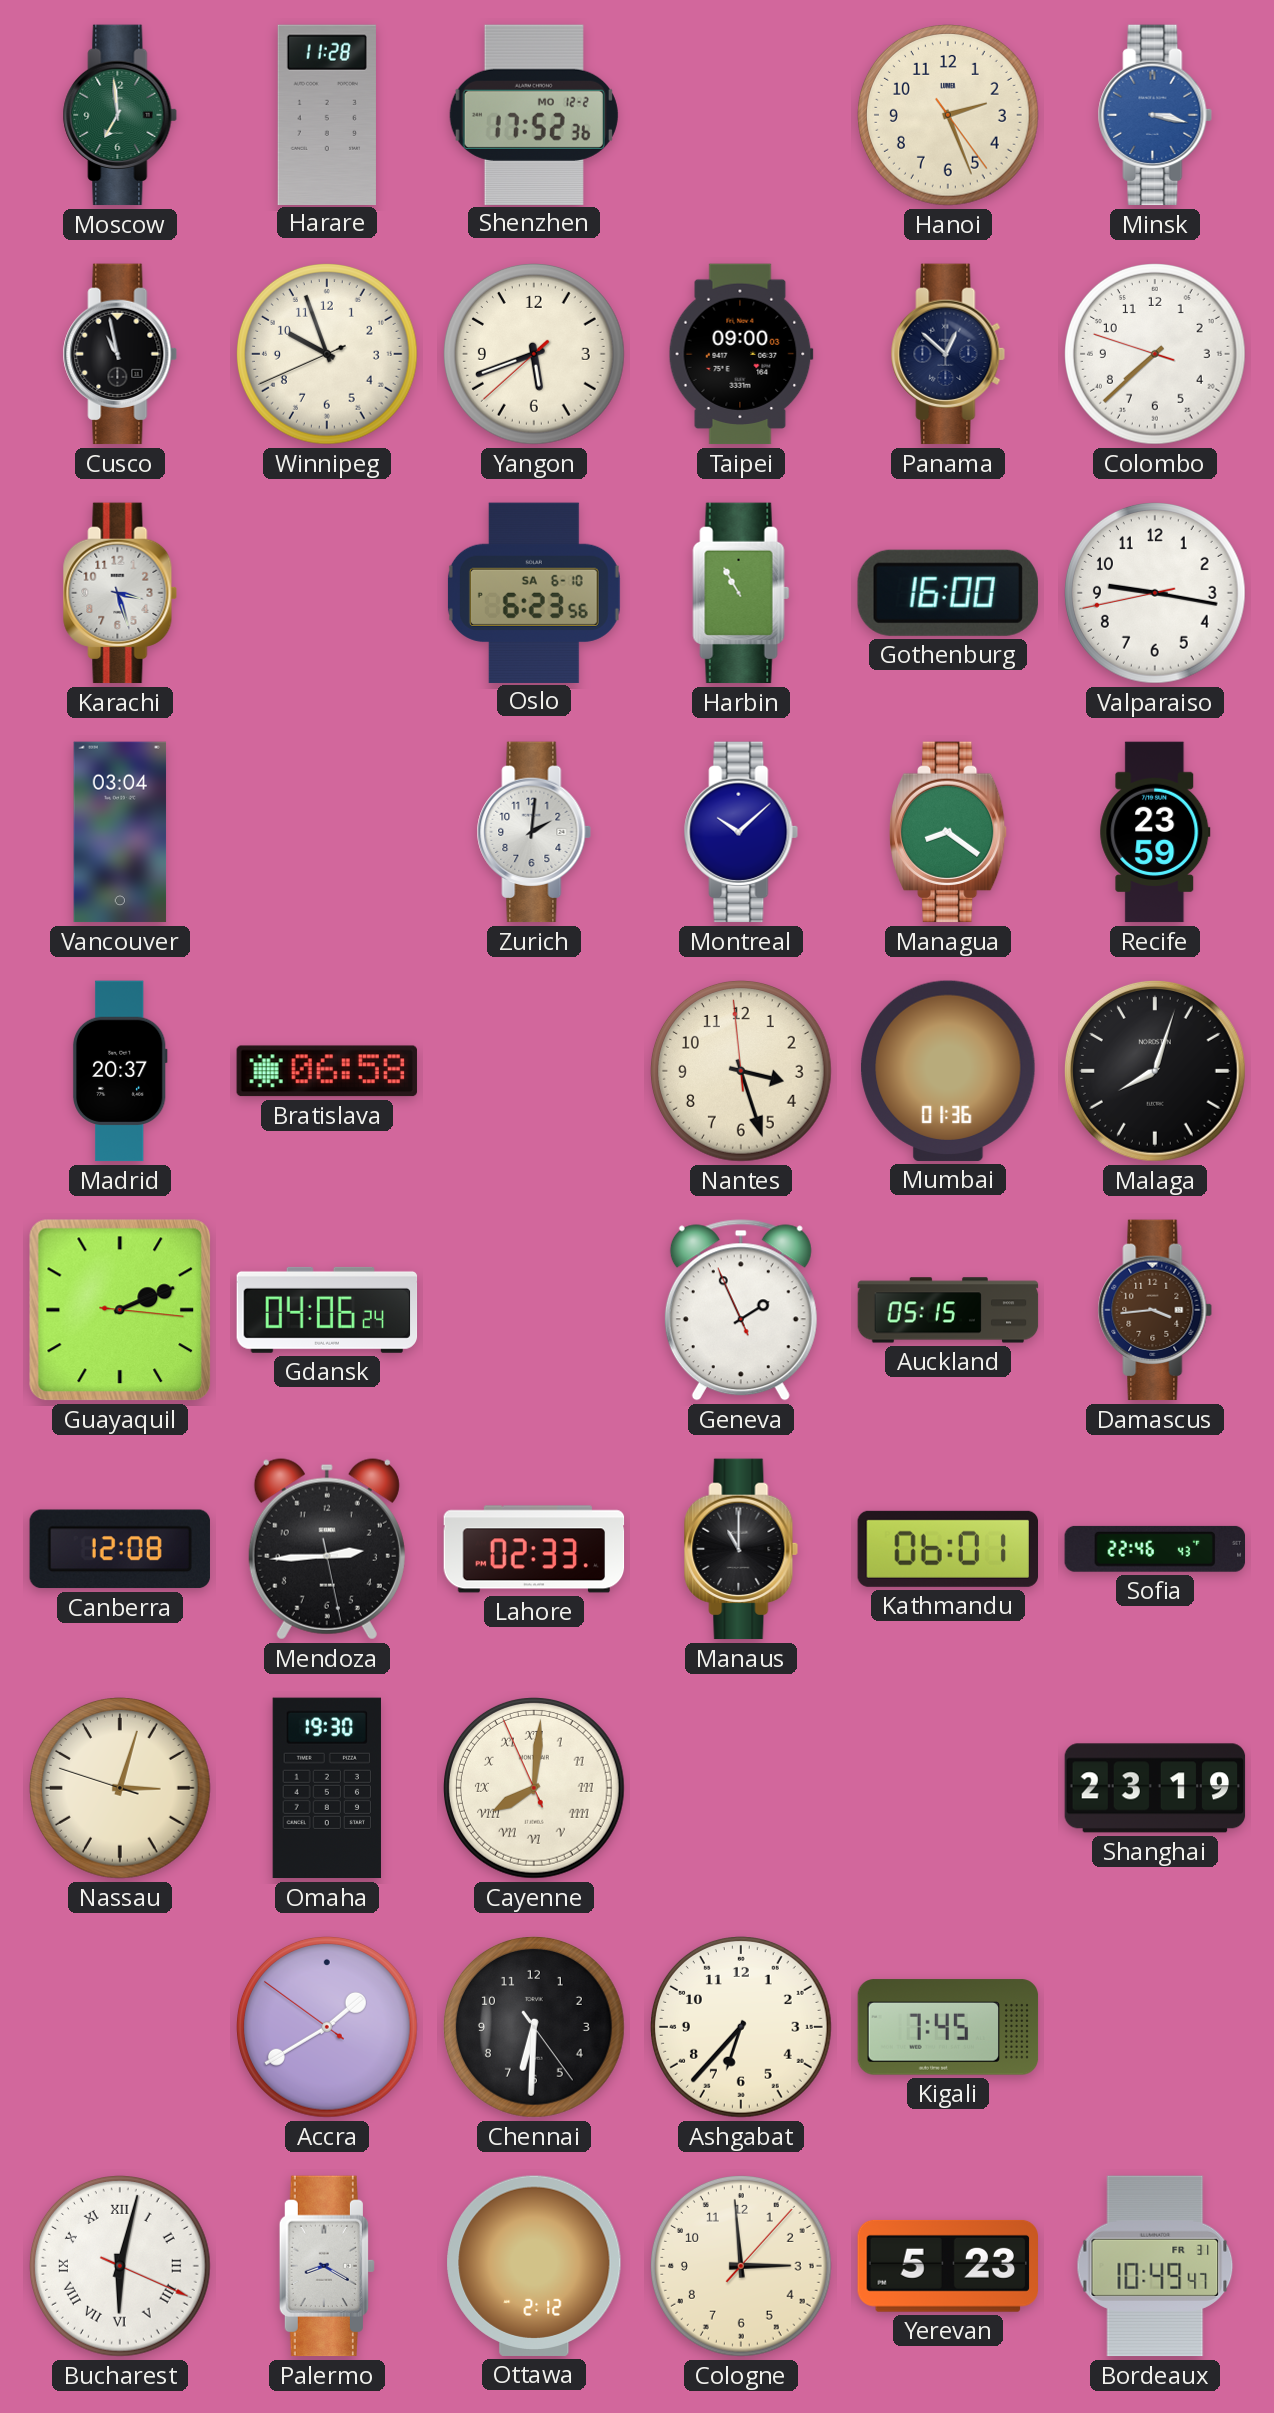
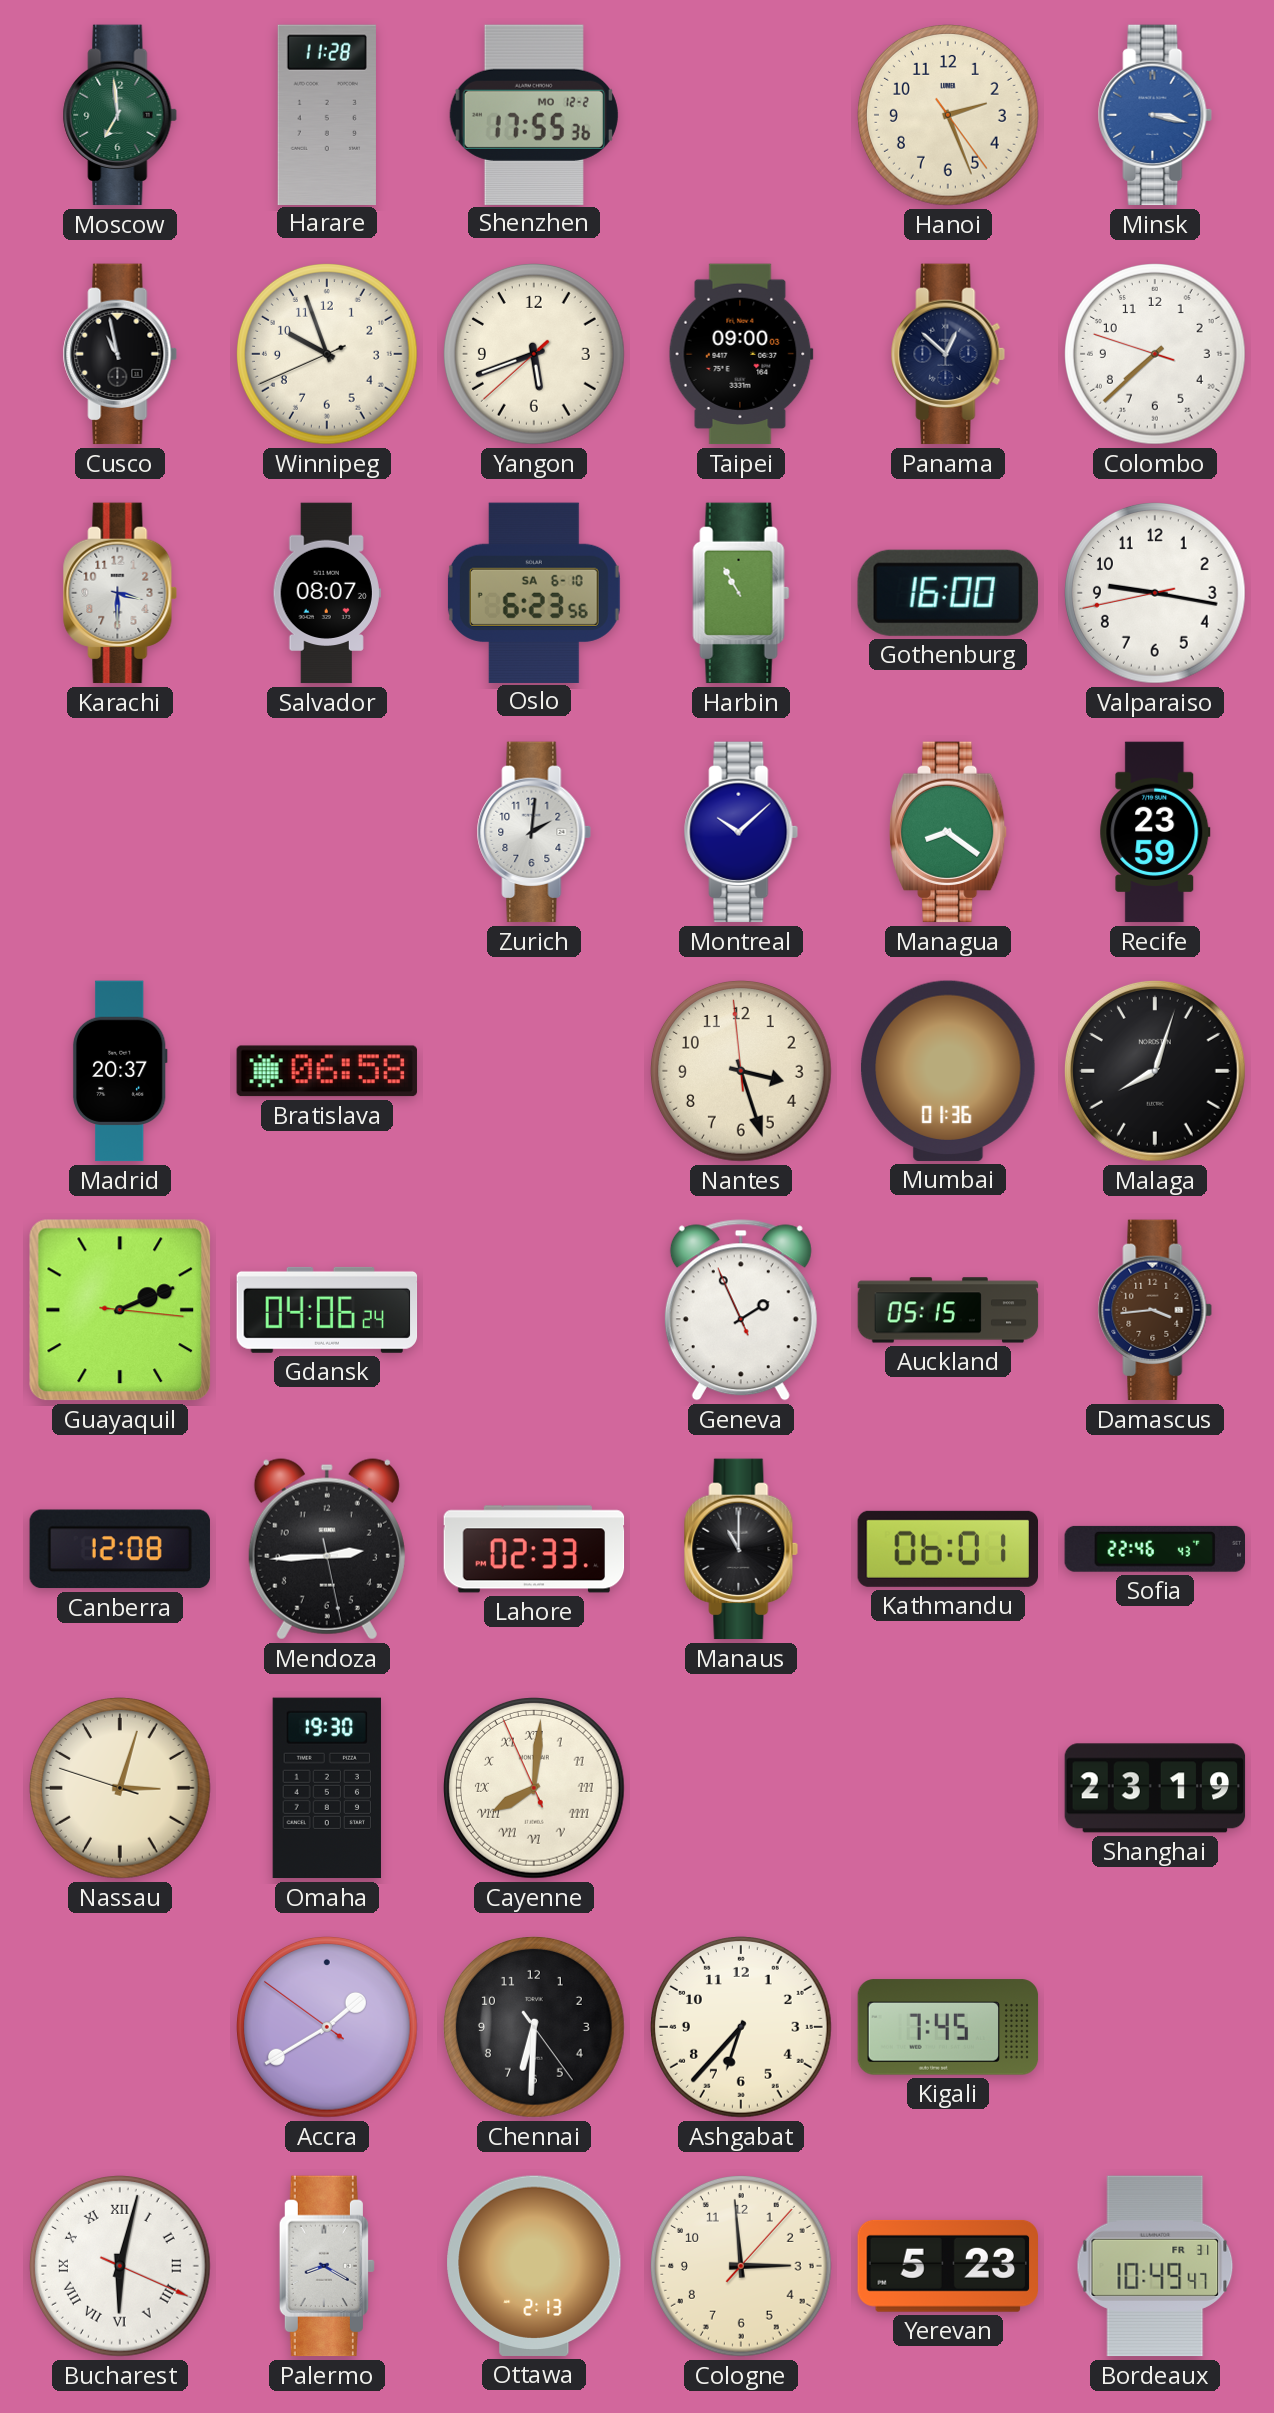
Shenzhen: 17:52 -> 17:55
Karachi: 3:27 -> 3:30
Salvador: none -> 08:07
Vancouver: 03:04 -> none
Ottawa: 2:12 -> 2:13
